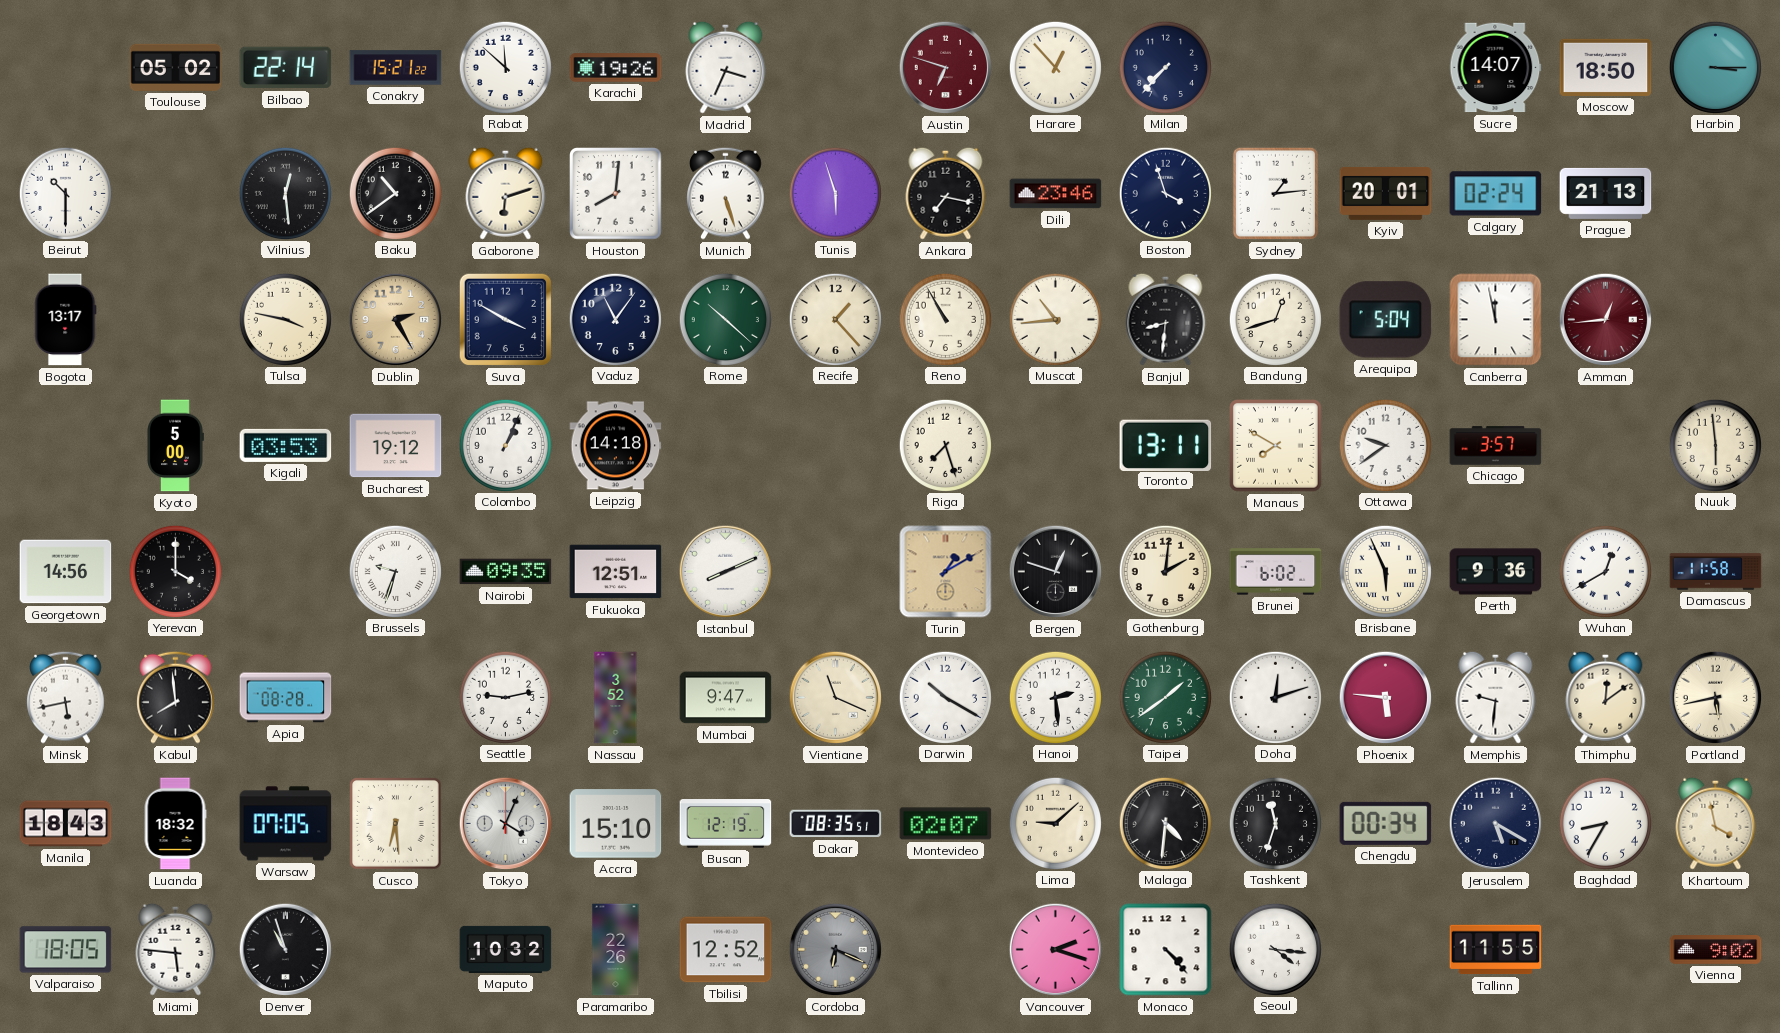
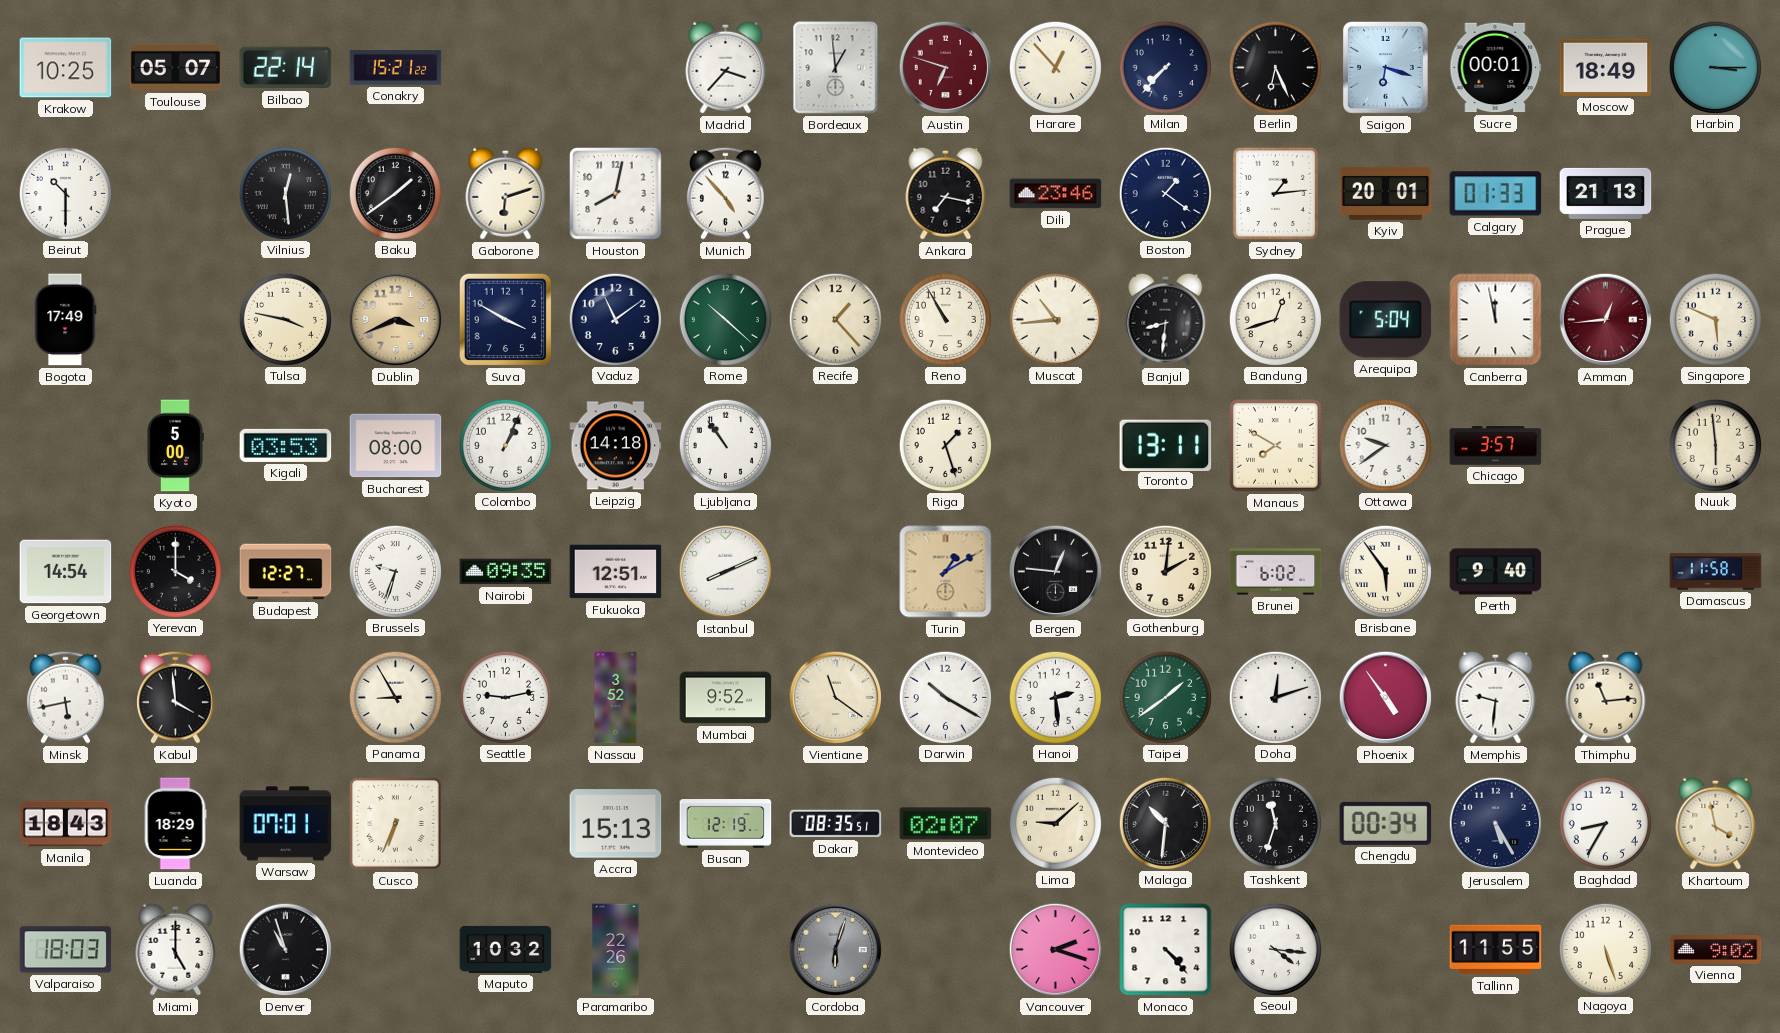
Krakow: none -> 10:25
Toulouse: 05:02 -> 05:07
Rabat: 11:52 -> none
Karachi: 19:26 -> none
Madrid: 3:34 -> 3:37
Bordeaux: none -> 12:59
Berlin: none -> 6:26
Saigon: none -> 6:18
Sucre: 14:07 -> 00:01
Moscow: 18:50 -> 18:49
Baku: 10:39 -> 1:39
Houston: 8:01 -> 8:02
Munich: 5:27 -> 4:53
Tunis: 5:57 -> none
Boston: 3:57 -> 1:21
Calgary: 02:24 -> 01:33
Bogota: 13:17 -> 17:49
Dublin: 2:25 -> 3:41
Vaduz: 11:06 -> 11:09
Singapore: none -> 5:49
Bucharest: 19:12 -> 08:00
Ljubljana: none -> 10:54
Riga: 7:27 -> 1:27
Georgetown: 14:56 -> 14:54
Budapest: none -> 12:27
Bergen: 12:48 -> 12:46
Brisbane: 5:56 -> 5:54
Perth: 9:36 -> 9:40
Wuhan: 12:40 -> none
Kabul: 7:59 -> 3:59
Apia: 08:28 -> none
Panama: none -> 8:55
Mumbai: 9:47 -> 9:52
Vientiane: 11:19 -> 11:21
Phoenix: 5:46 -> 4:54
Thimphu: 12:09 -> 11:14
Portland: 5:43 -> none
Luanda: 18:32 -> 18:29
Warsaw: 07:05 -> 07:01
Cusco: 6:29 -> 6:34
Tokyo: 4:04 -> none
Accra: 15:10 -> 15:13
Malaga: 4:31 -> 10:31
Jerusalem: 5:20 -> 5:25
Valparaiso: 18:05 -> 18:03
Miami: 5:46 -> 5:00
Tbilisi: 12:52 -> none
Cordoba: 6:19 -> 6:03
Nagoya: none -> 5:27
